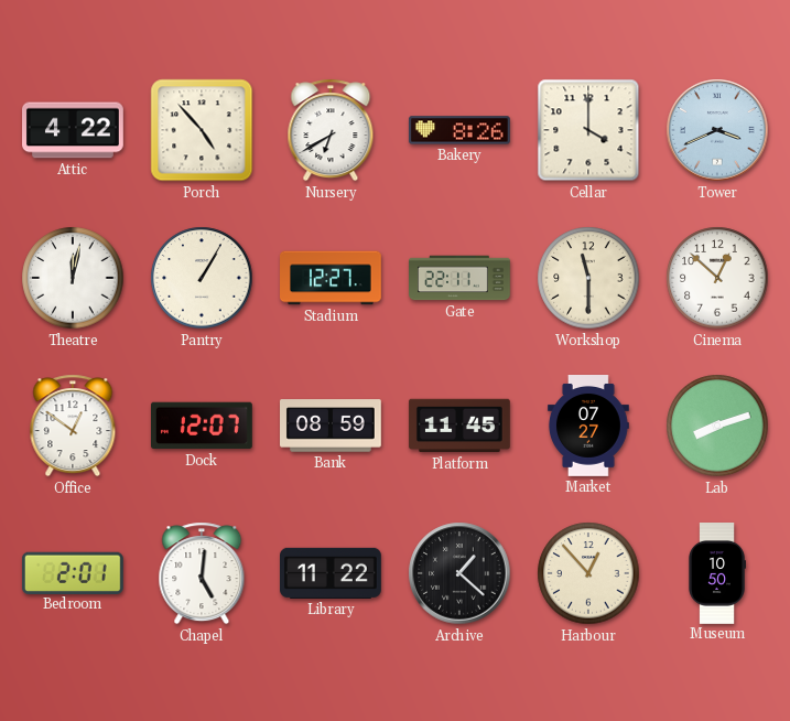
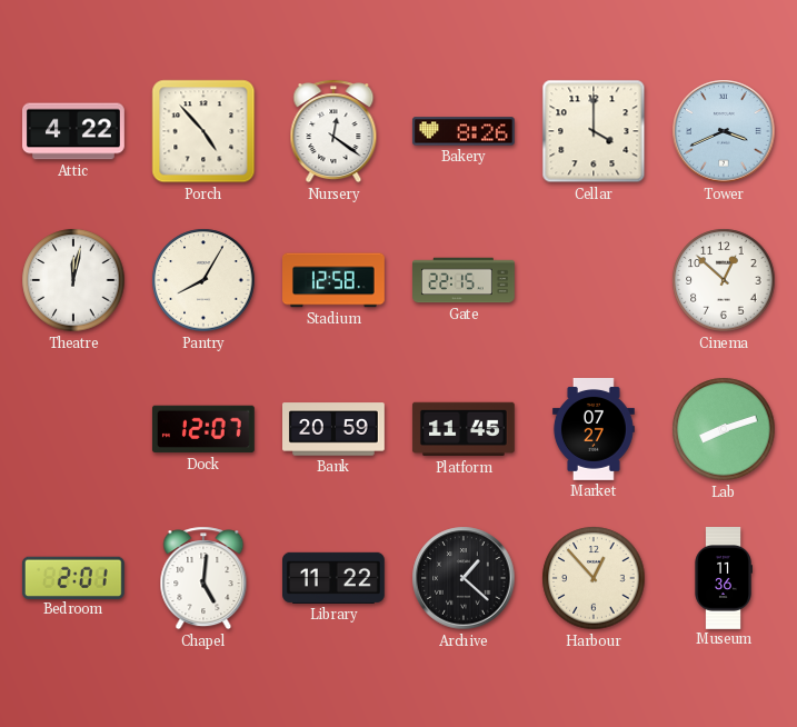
Nursery: 6:40 -> 12:21
Pantry: 1:05 -> 8:05
Stadium: 12:27 -> 12:58
Gate: 22:11 -> 22:15
Workshop: 11:30 -> none
Office: 12:51 -> none
Bank: 08:59 -> 20:59
Museum: 10:50 -> 11:36
